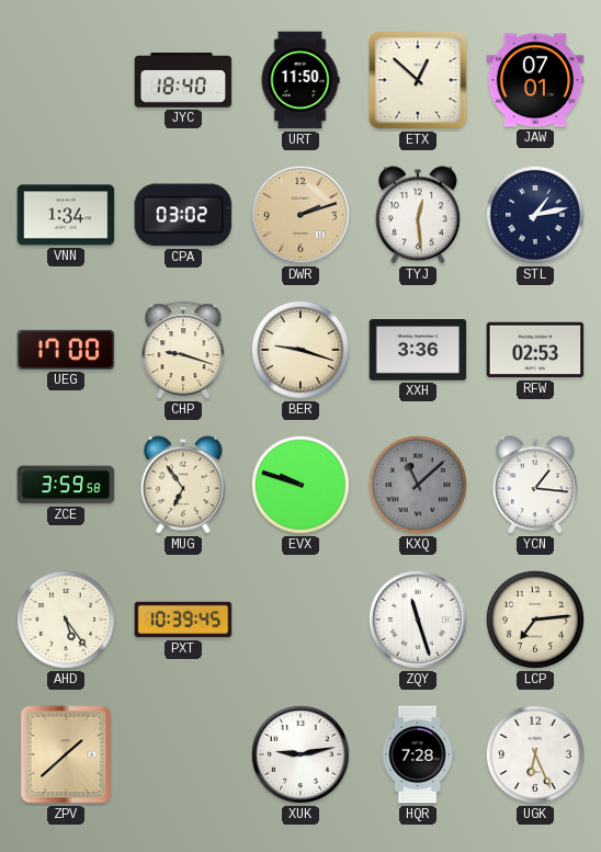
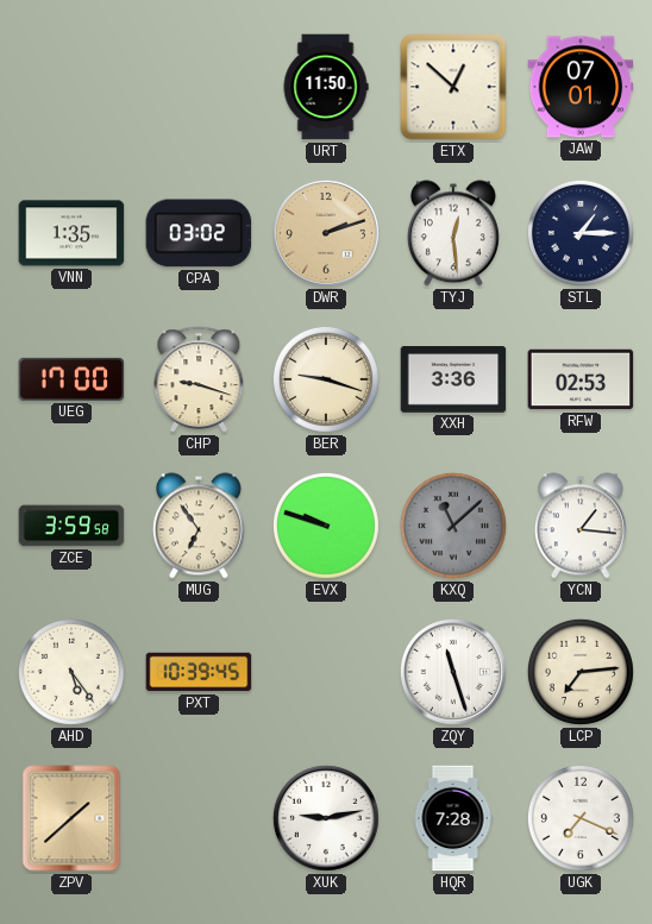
JYC: 18:40 -> none
VNN: 1:34 -> 1:35
STL: 1:13 -> 1:15
UGK: 6:26 -> 7:19
